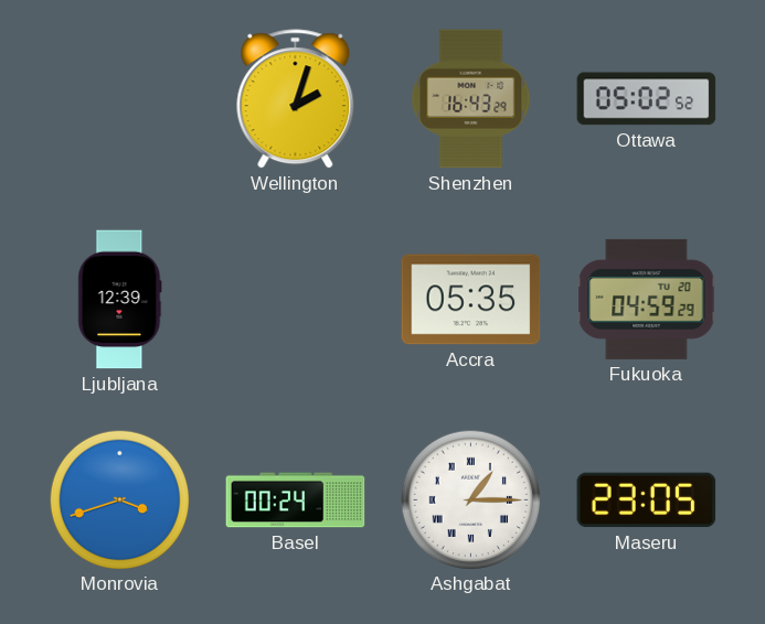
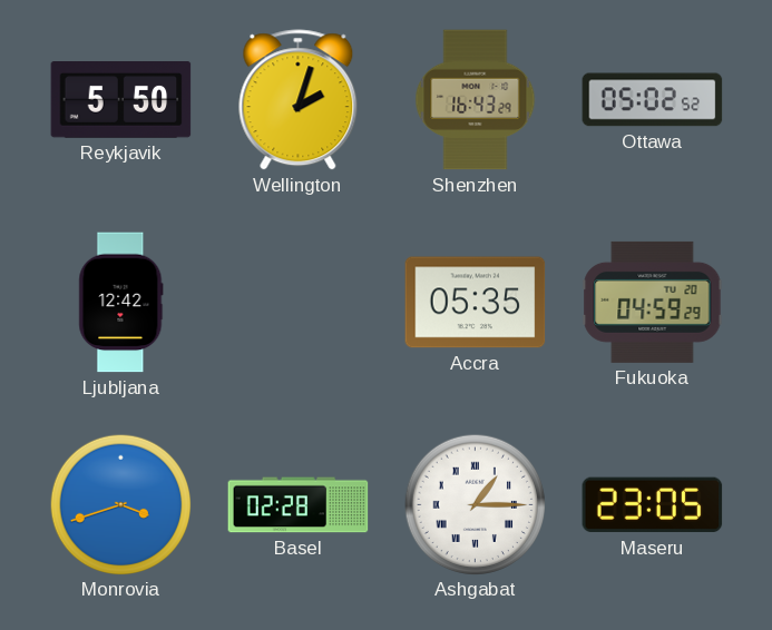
Reykjavik: none -> 5:50
Ljubljana: 12:39 -> 12:42
Basel: 00:24 -> 02:28
